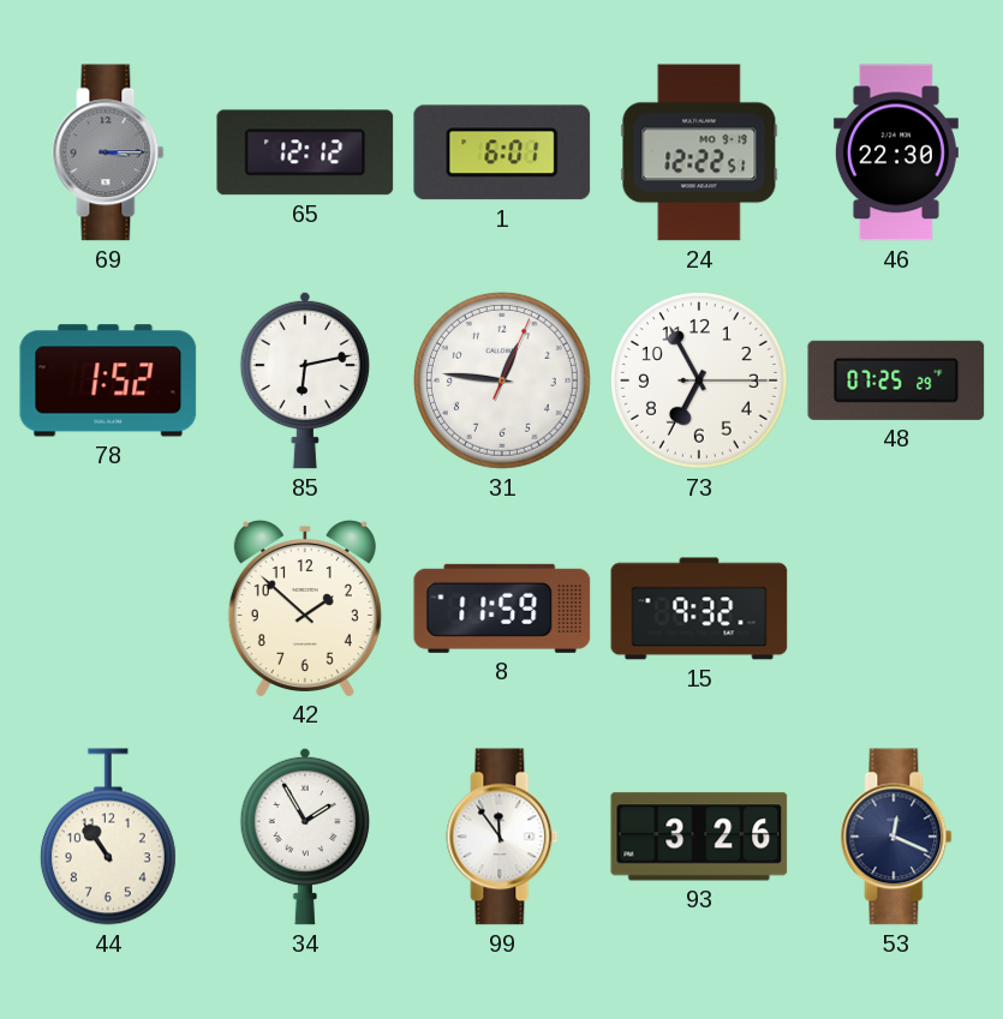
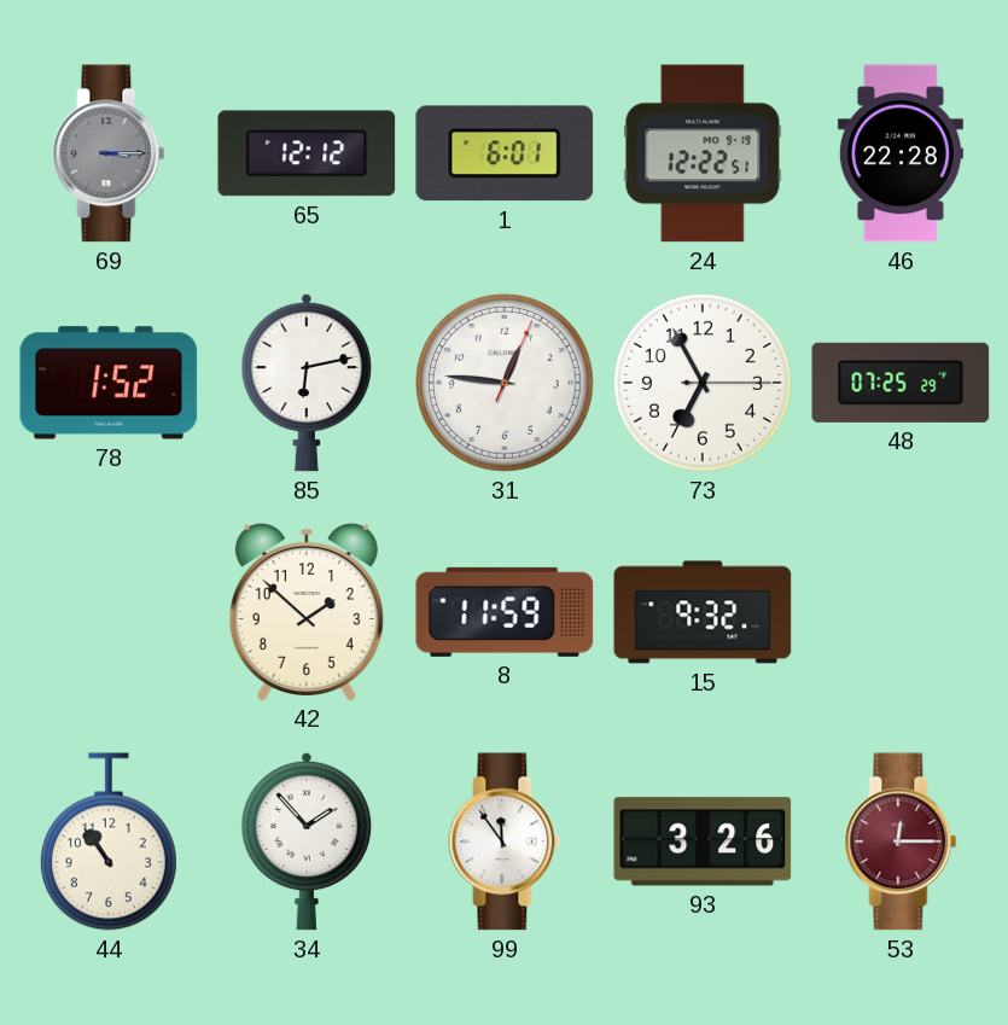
46: 22:30 -> 22:28
34: 1:55 -> 1:53
53: 12:19 -> 12:15
53 dial: navy -> burgundy
